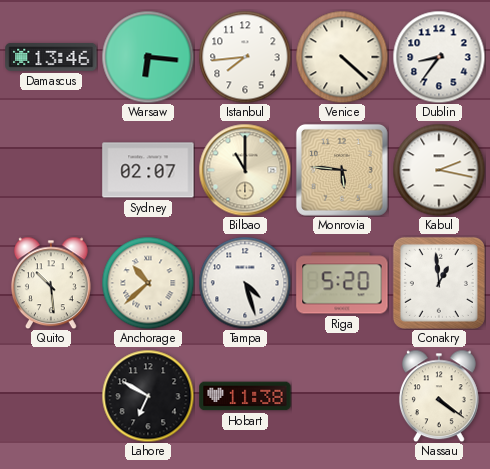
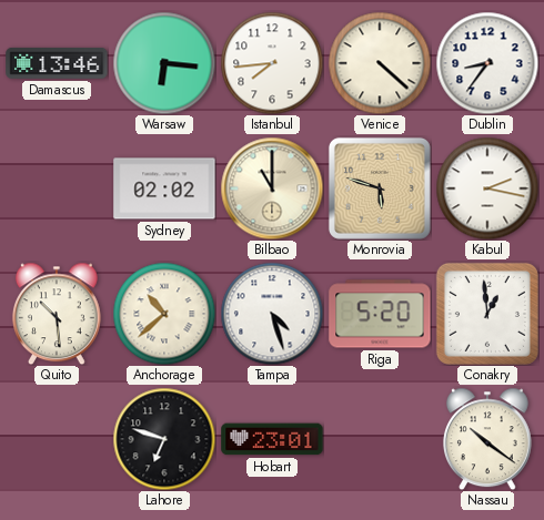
Sydney: 02:07 -> 02:02
Monrovia: 5:46 -> 5:48
Lahore: 6:50 -> 6:48
Hobart: 11:38 -> 23:01
Nassau: 4:21 -> 10:21
